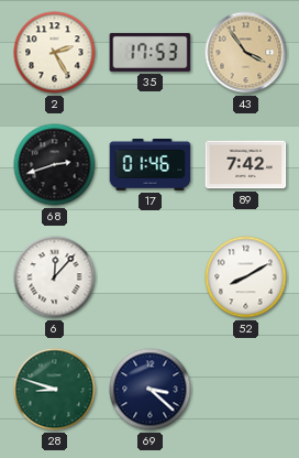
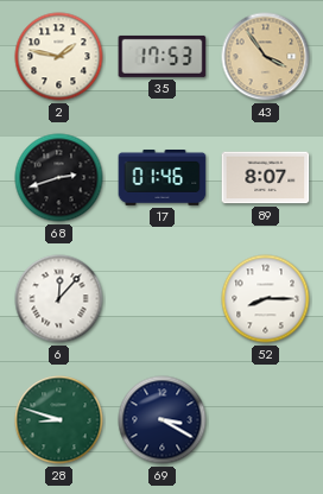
2: 2:25 -> 1:47
89: 7:42 -> 8:07
52: 8:10 -> 8:15
69: 3:22 -> 3:20
